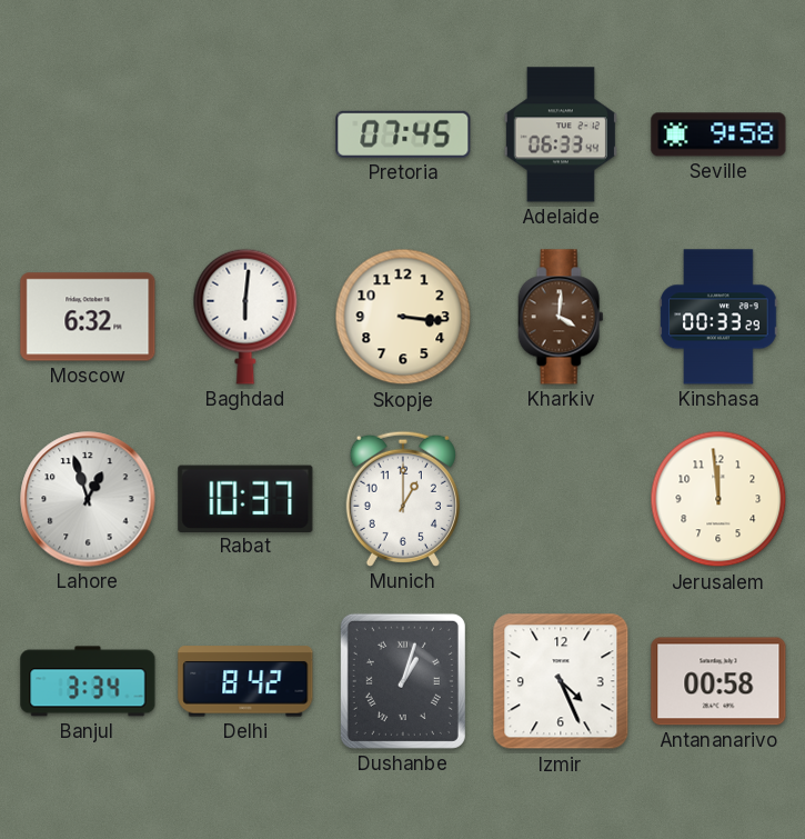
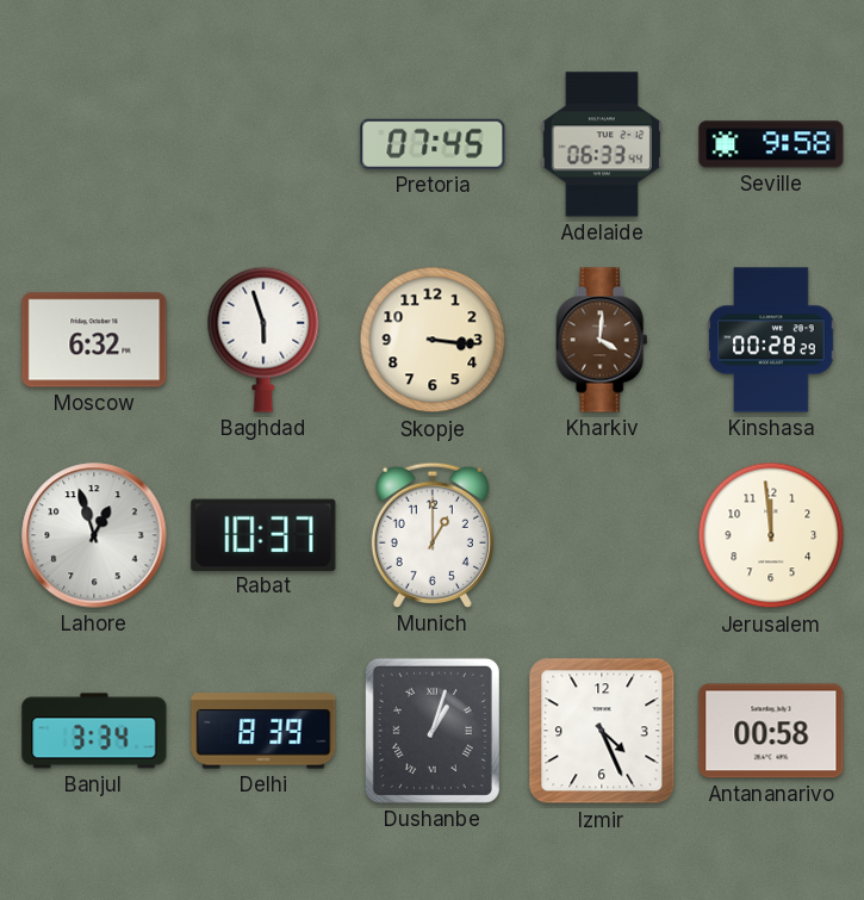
Baghdad: 6:01 -> 5:57
Kinshasa: 00:33 -> 00:28
Delhi: 8:42 -> 8:39
